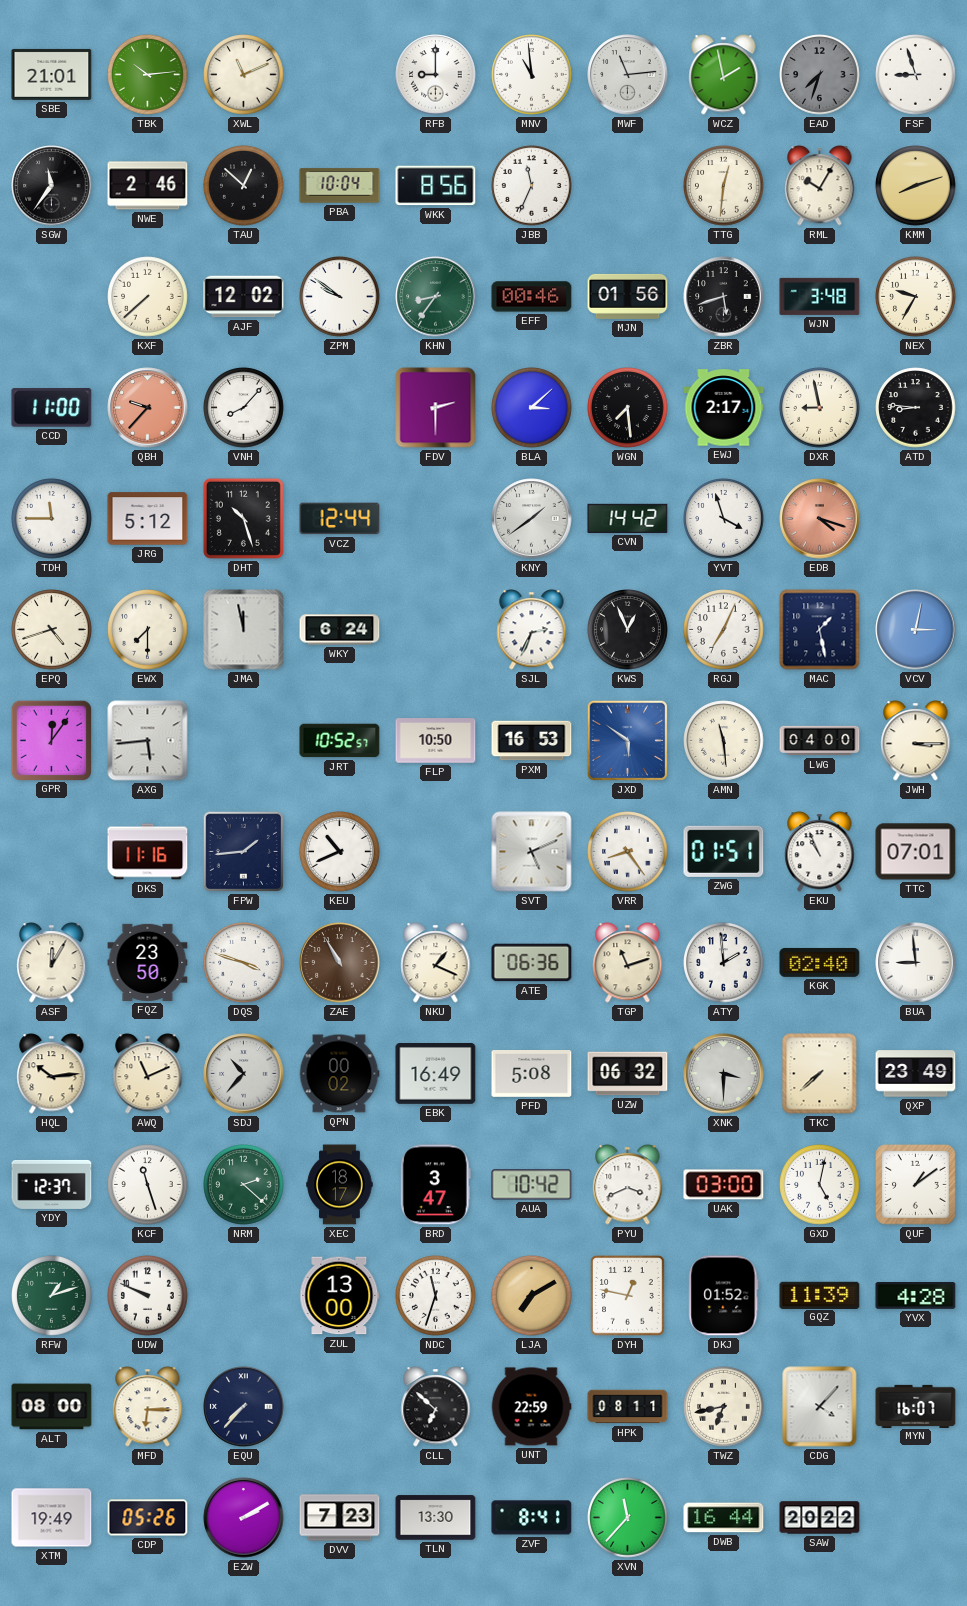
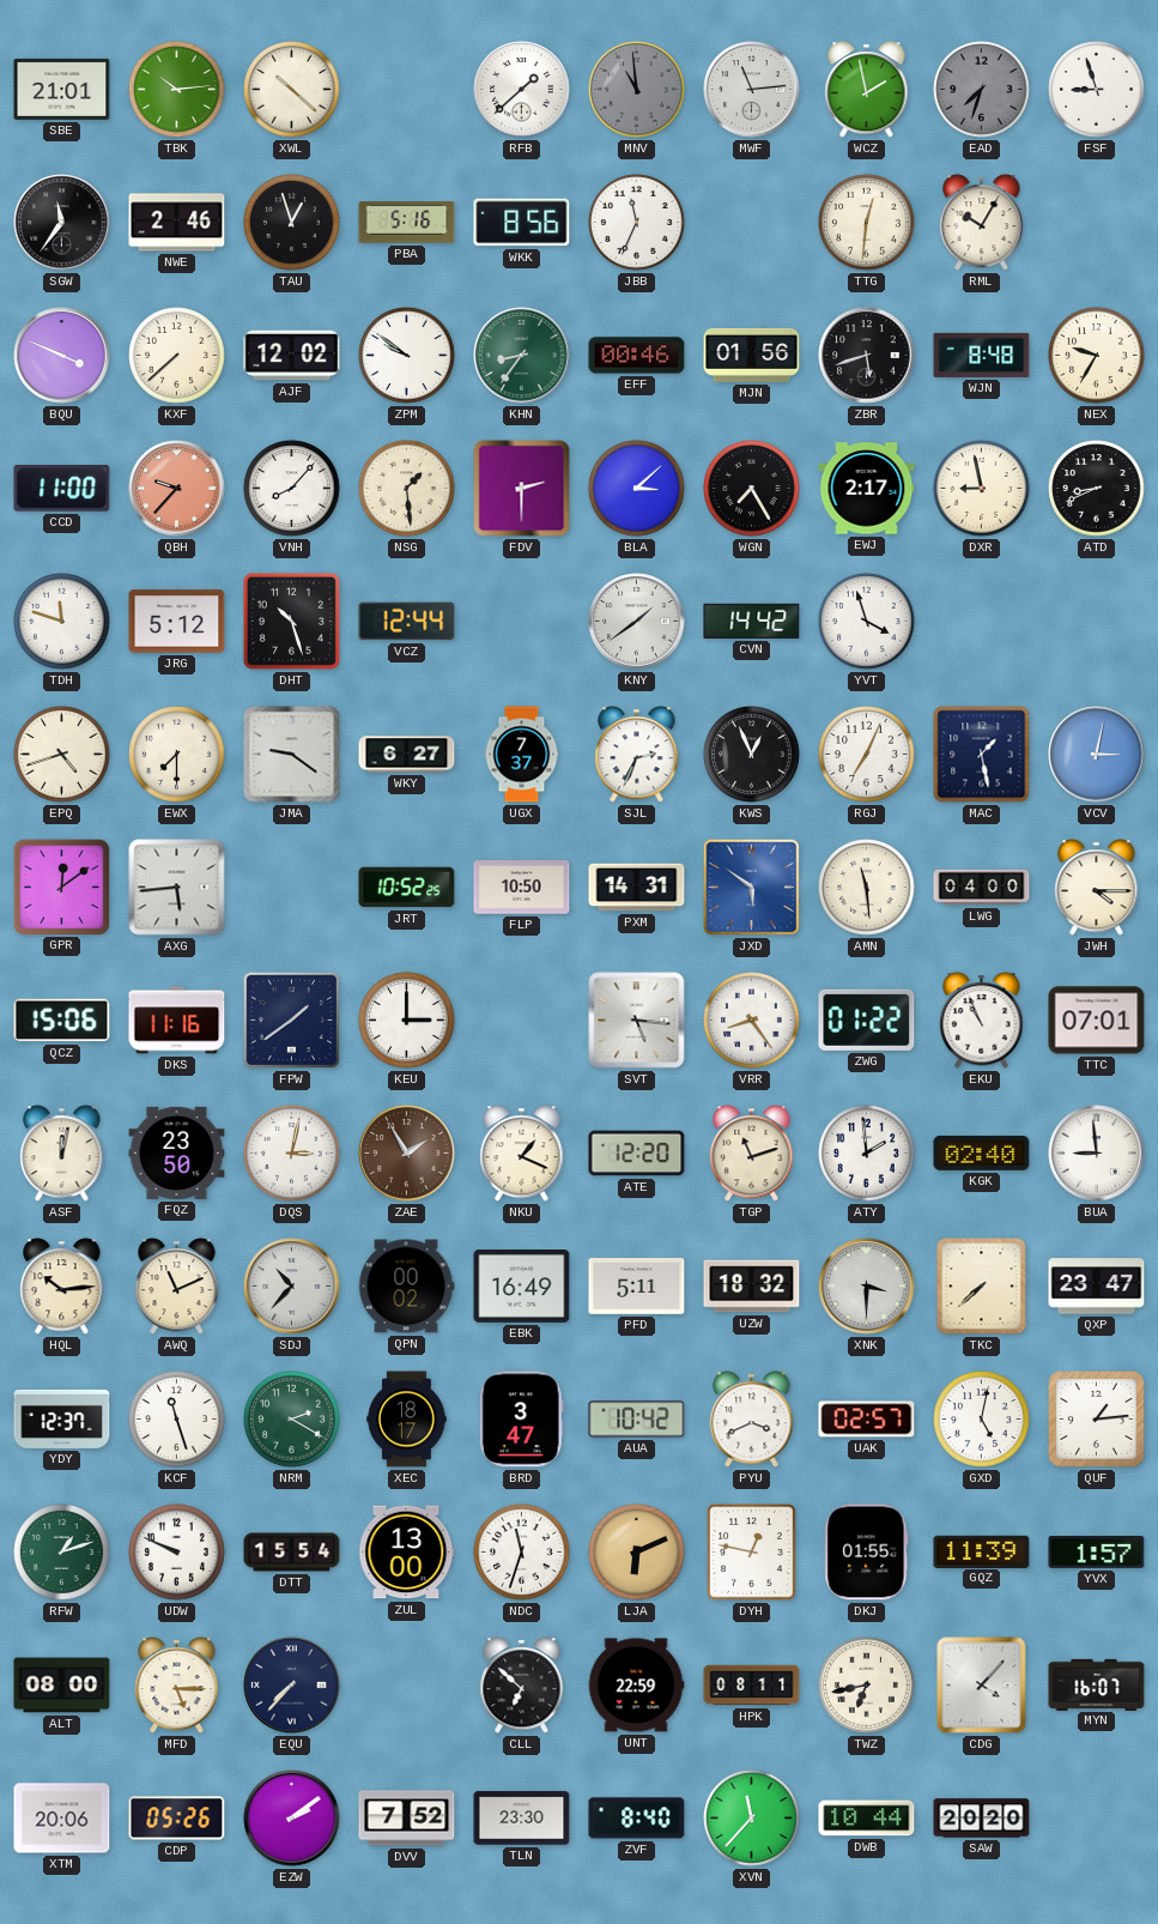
XWL: 11:11 -> 10:22
RFB: 9:00 -> 1:38
MNV dial: white -> grey
TAU: 12:52 -> 12:57
PBA: 10:04 -> 5:16
KMM: 8:12 -> none
BQU: none -> 3:49
WJN: 3:48 -> 8:48
NSG: none -> 1:29
WGN: 7:29 -> 7:25
ATD: 8:46 -> 8:41
TDH: 11:45 -> 11:48
EDB: 4:18 -> none
JMA: 11:58 -> 9:21
WKY: 6:24 -> 6:27
UGX: none -> 7:37
GPR: 12:06 -> 12:09
JRT: 10:52:57 -> 10:52:25
PXM: 16:53 -> 14:31
JWH: 3:15 -> 4:15
QCZ: none -> 15:06
FPW: 1:44 -> 1:39
KEU: 10:41 -> 3:00
SVT: 5:11 -> 5:16
ZWG: 01:51 -> 01:22
ASF: 12:05 -> 12:02
DQS: 3:48 -> 3:02
ZAE: 10:55 -> 1:55
ATE: 06:36 -> 12:20
PFD: 5:08 -> 5:11
UZW: 06:32 -> 18:32
QXP: 23:49 -> 23:47
NRM: 2:22 -> 2:20
UAK: 03:00 -> 02:57
QUF: 1:09 -> 1:14
DTT: none -> 15:54
LJA: 7:10 -> 6:11
DKJ: 01:52 -> 01:55
YVX: 4:28 -> 1:57
MFD: 6:15 -> 5:15
XTM: 19:49 -> 20:06
EZW: 2:10 -> 2:09
DVV: 7:23 -> 7:52
TLN: 13:30 -> 23:30
ZVF: 8:41 -> 8:40
DWB: 16:44 -> 10:44
SAW: 20:22 -> 20:20
